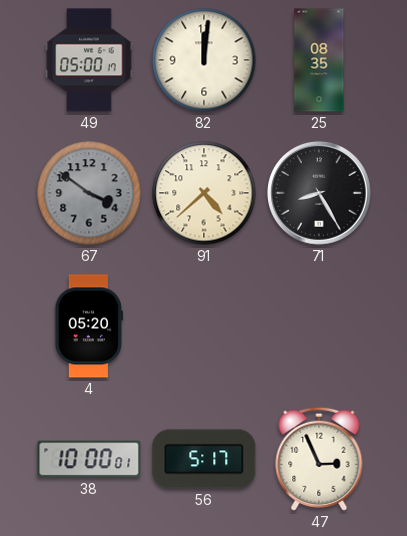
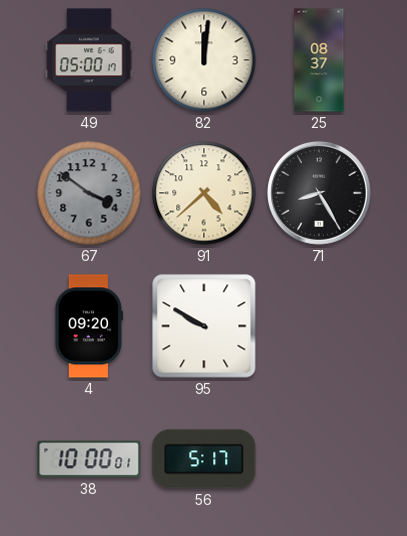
25: 08:35 -> 08:37
4: 05:20 -> 09:20
95: none -> 9:50
47: 2:56 -> none
